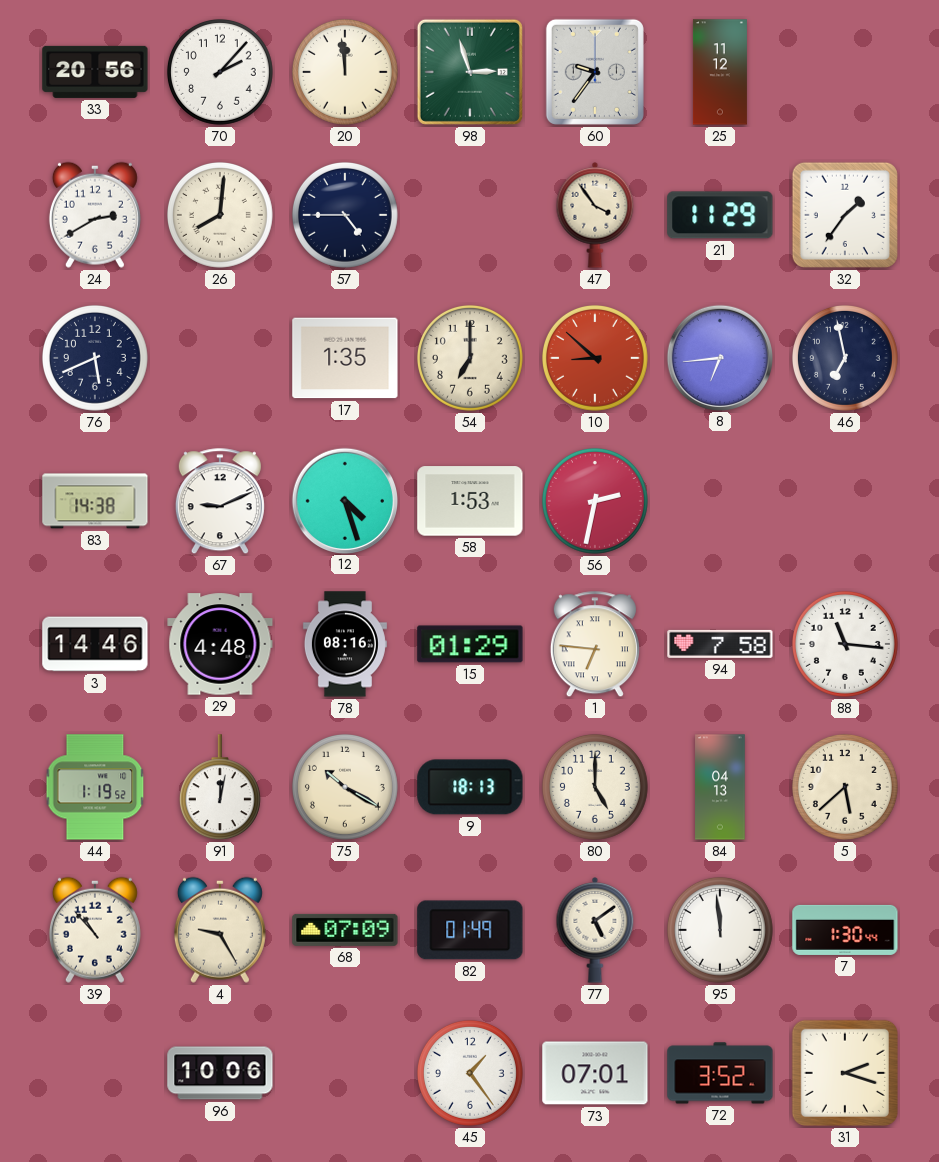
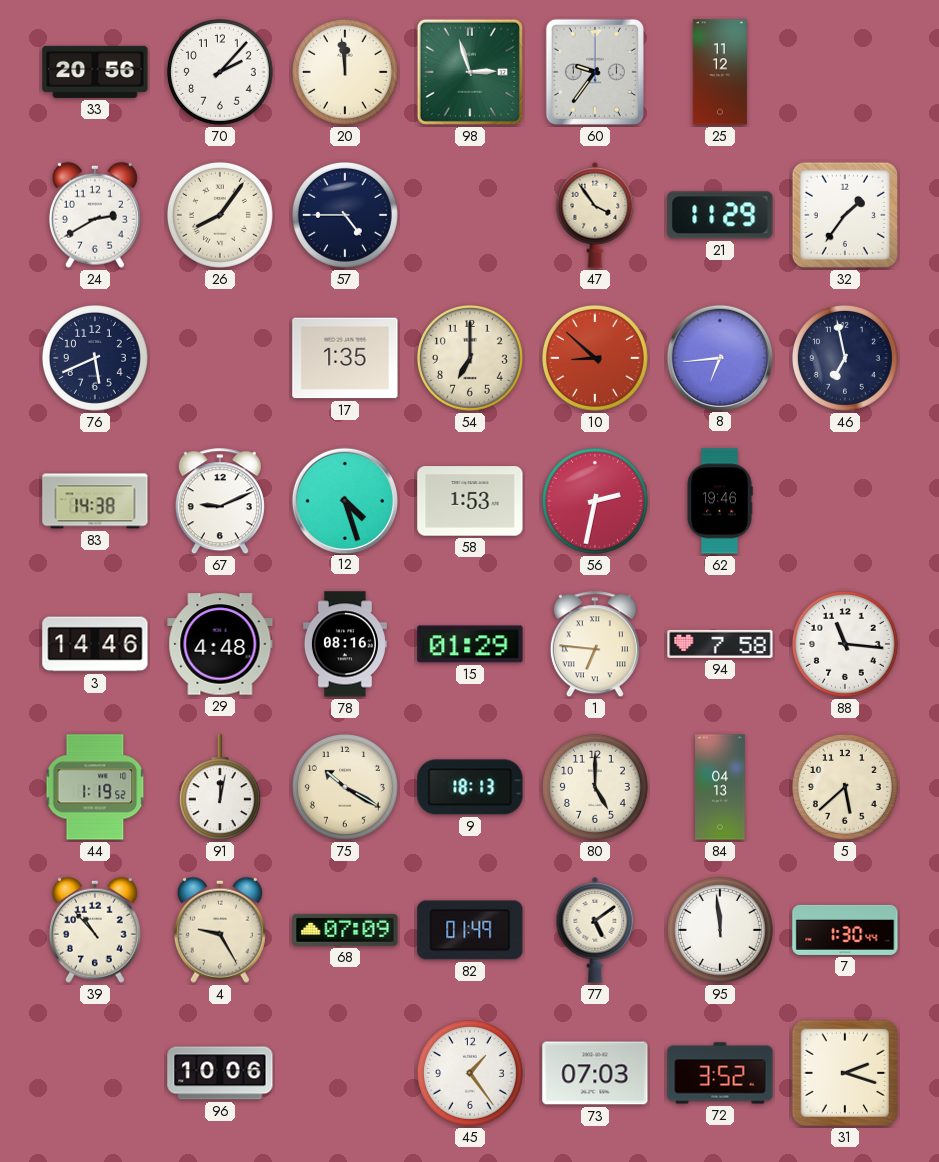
26: 8:01 -> 8:06
62: none -> 19:46
73: 07:01 -> 07:03
